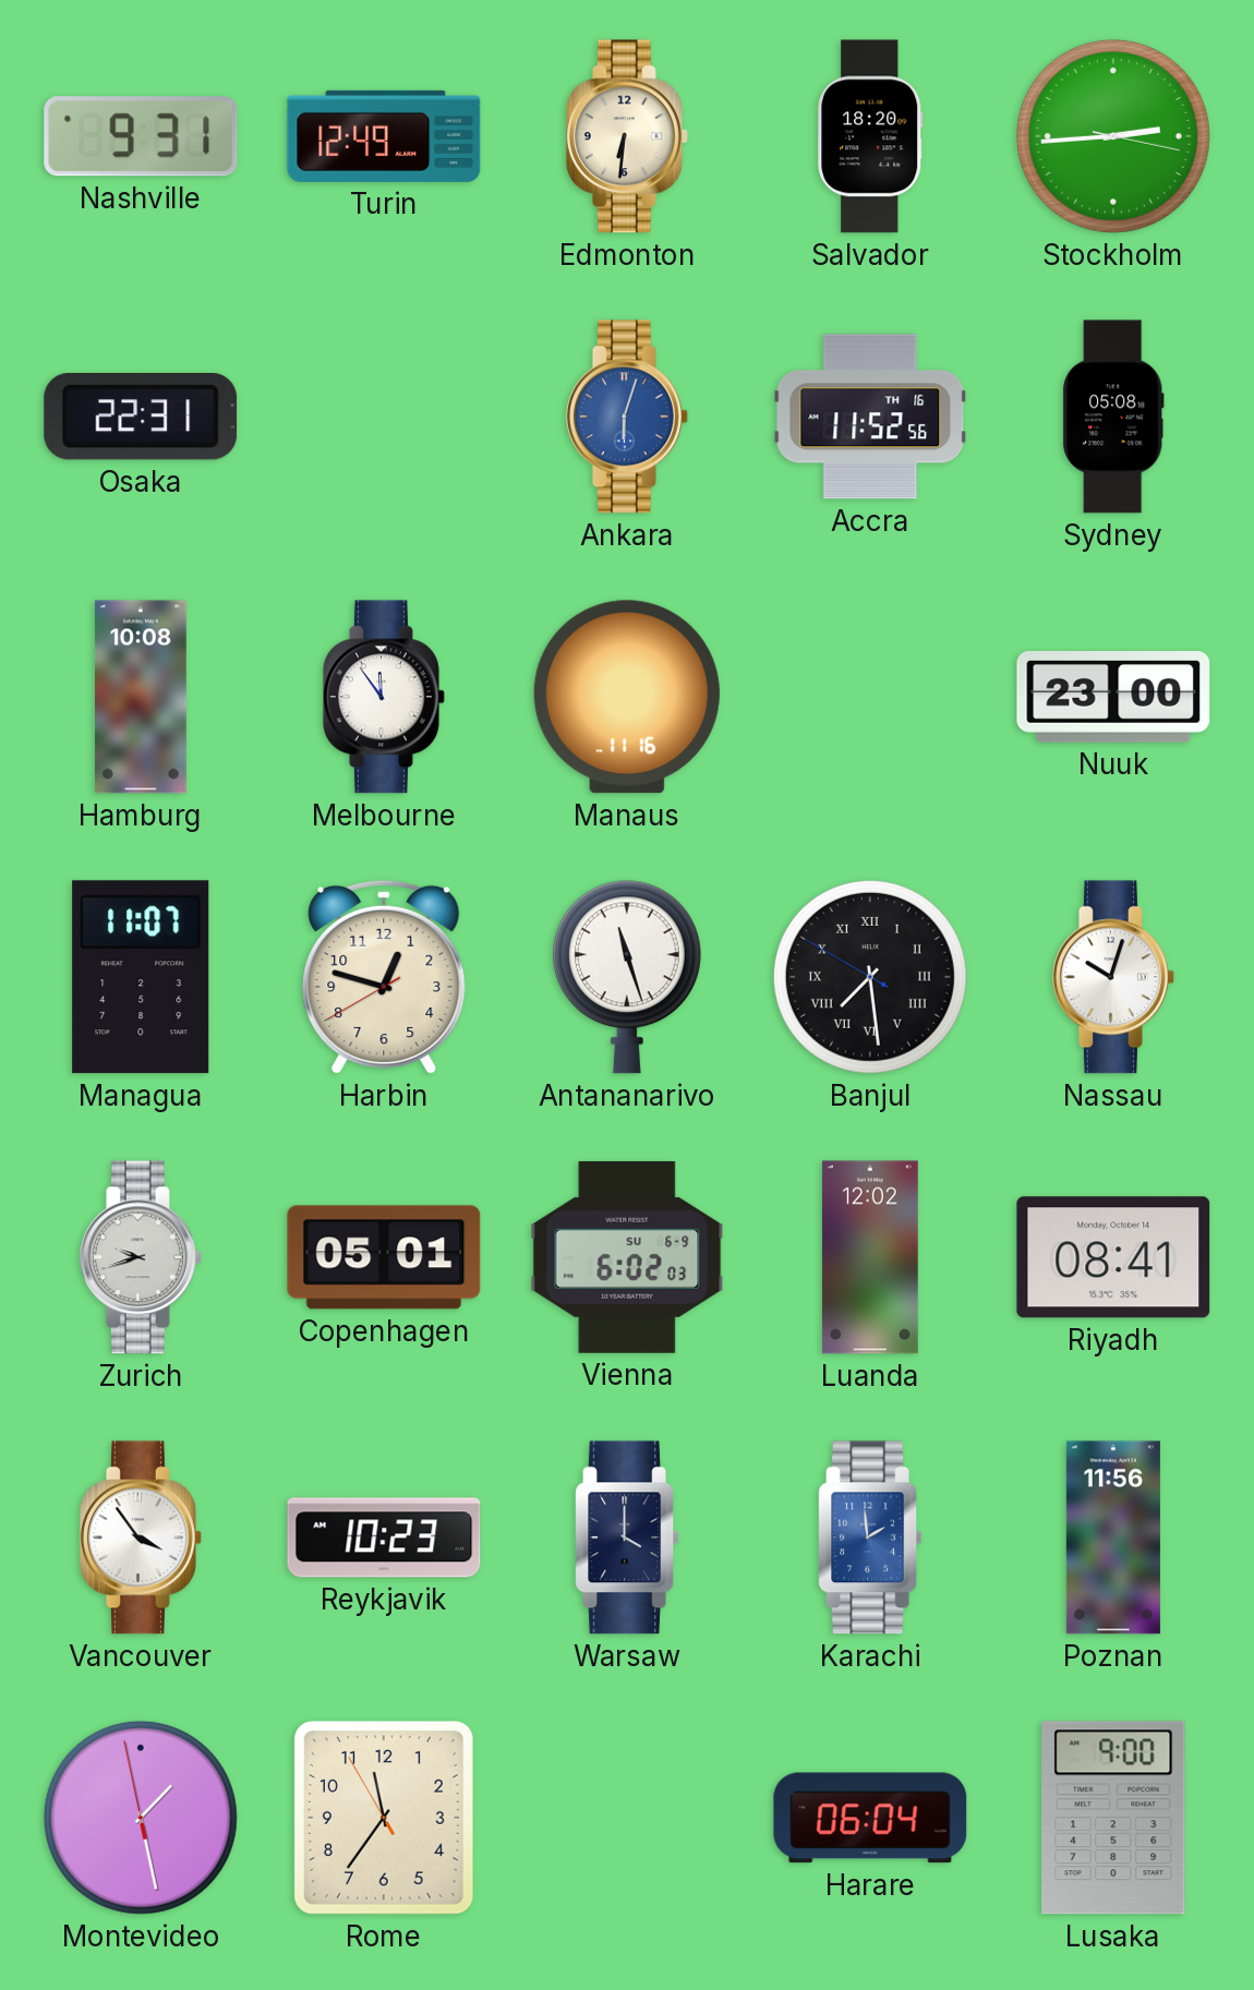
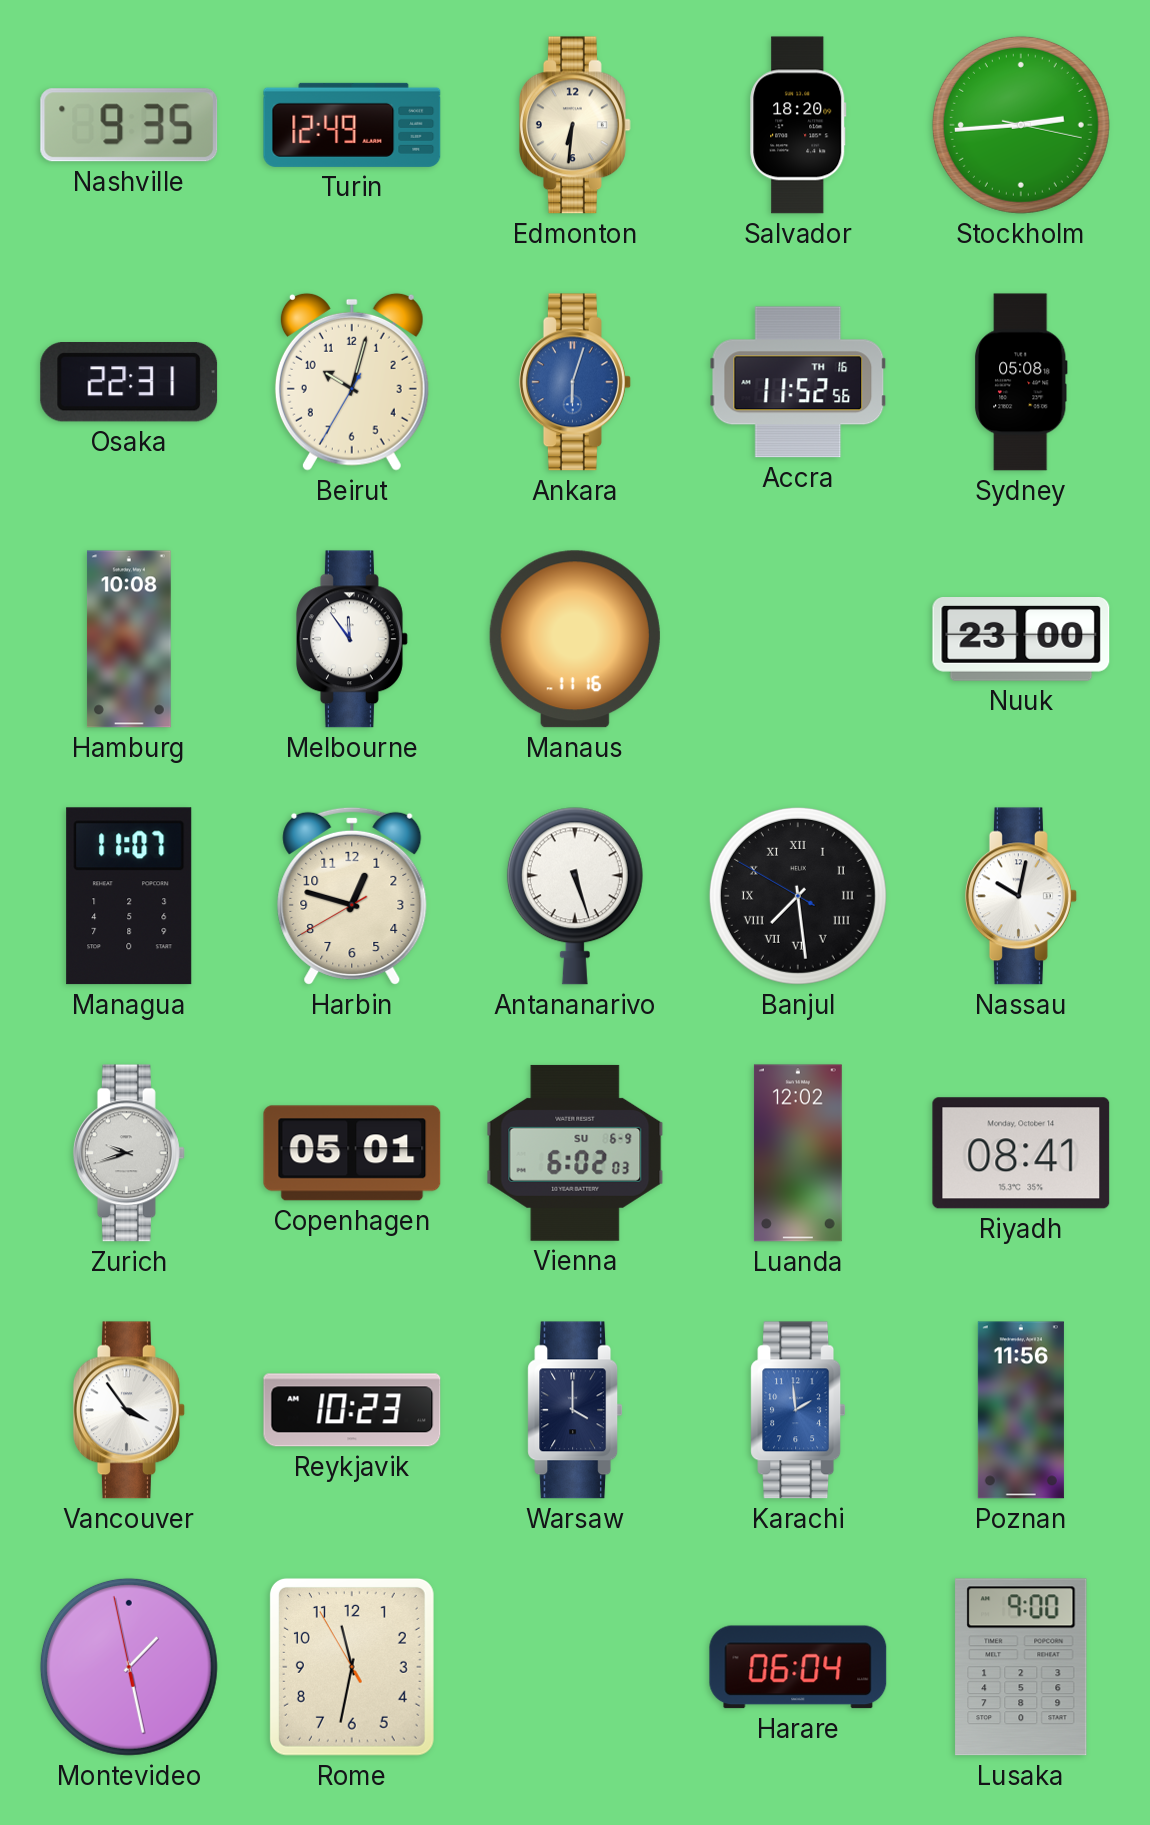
Nashville: 9:31 -> 9:35
Beirut: none -> 10:02
Antananarivo: 11:27 -> 5:27
Nassau: 10:03 -> 10:02
Rome: 11:35 -> 11:31
